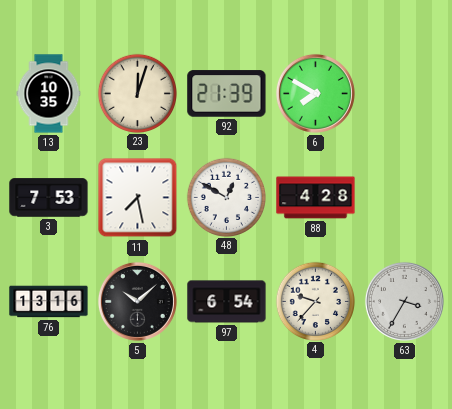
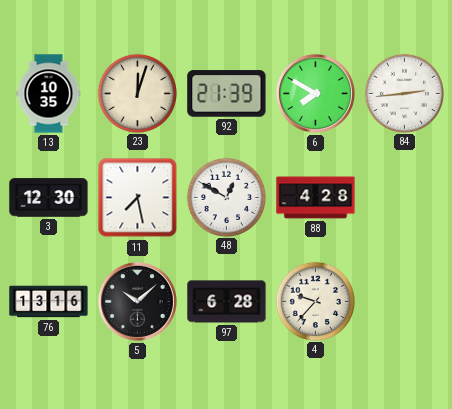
84: none -> 2:44
3: 7:53 -> 12:30
97: 6:54 -> 6:28
63: 3:35 -> none
